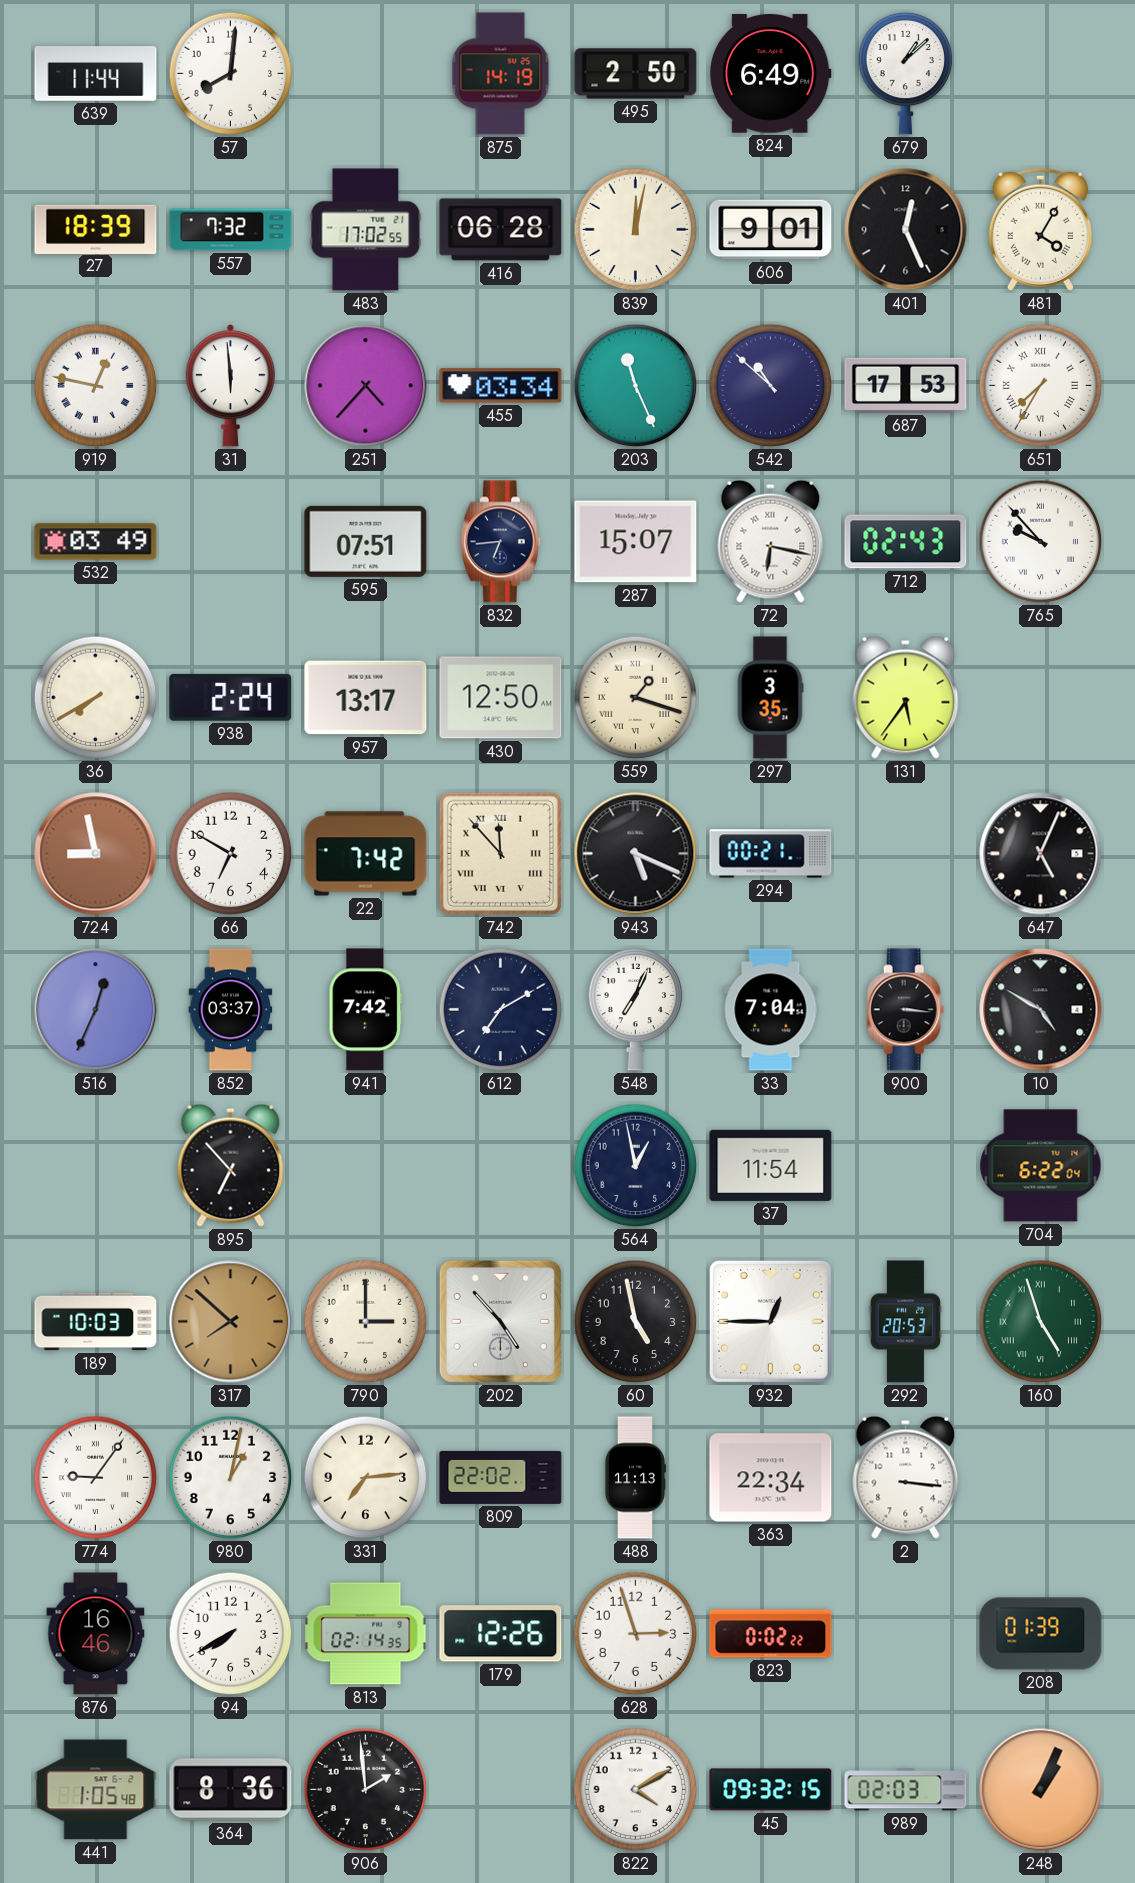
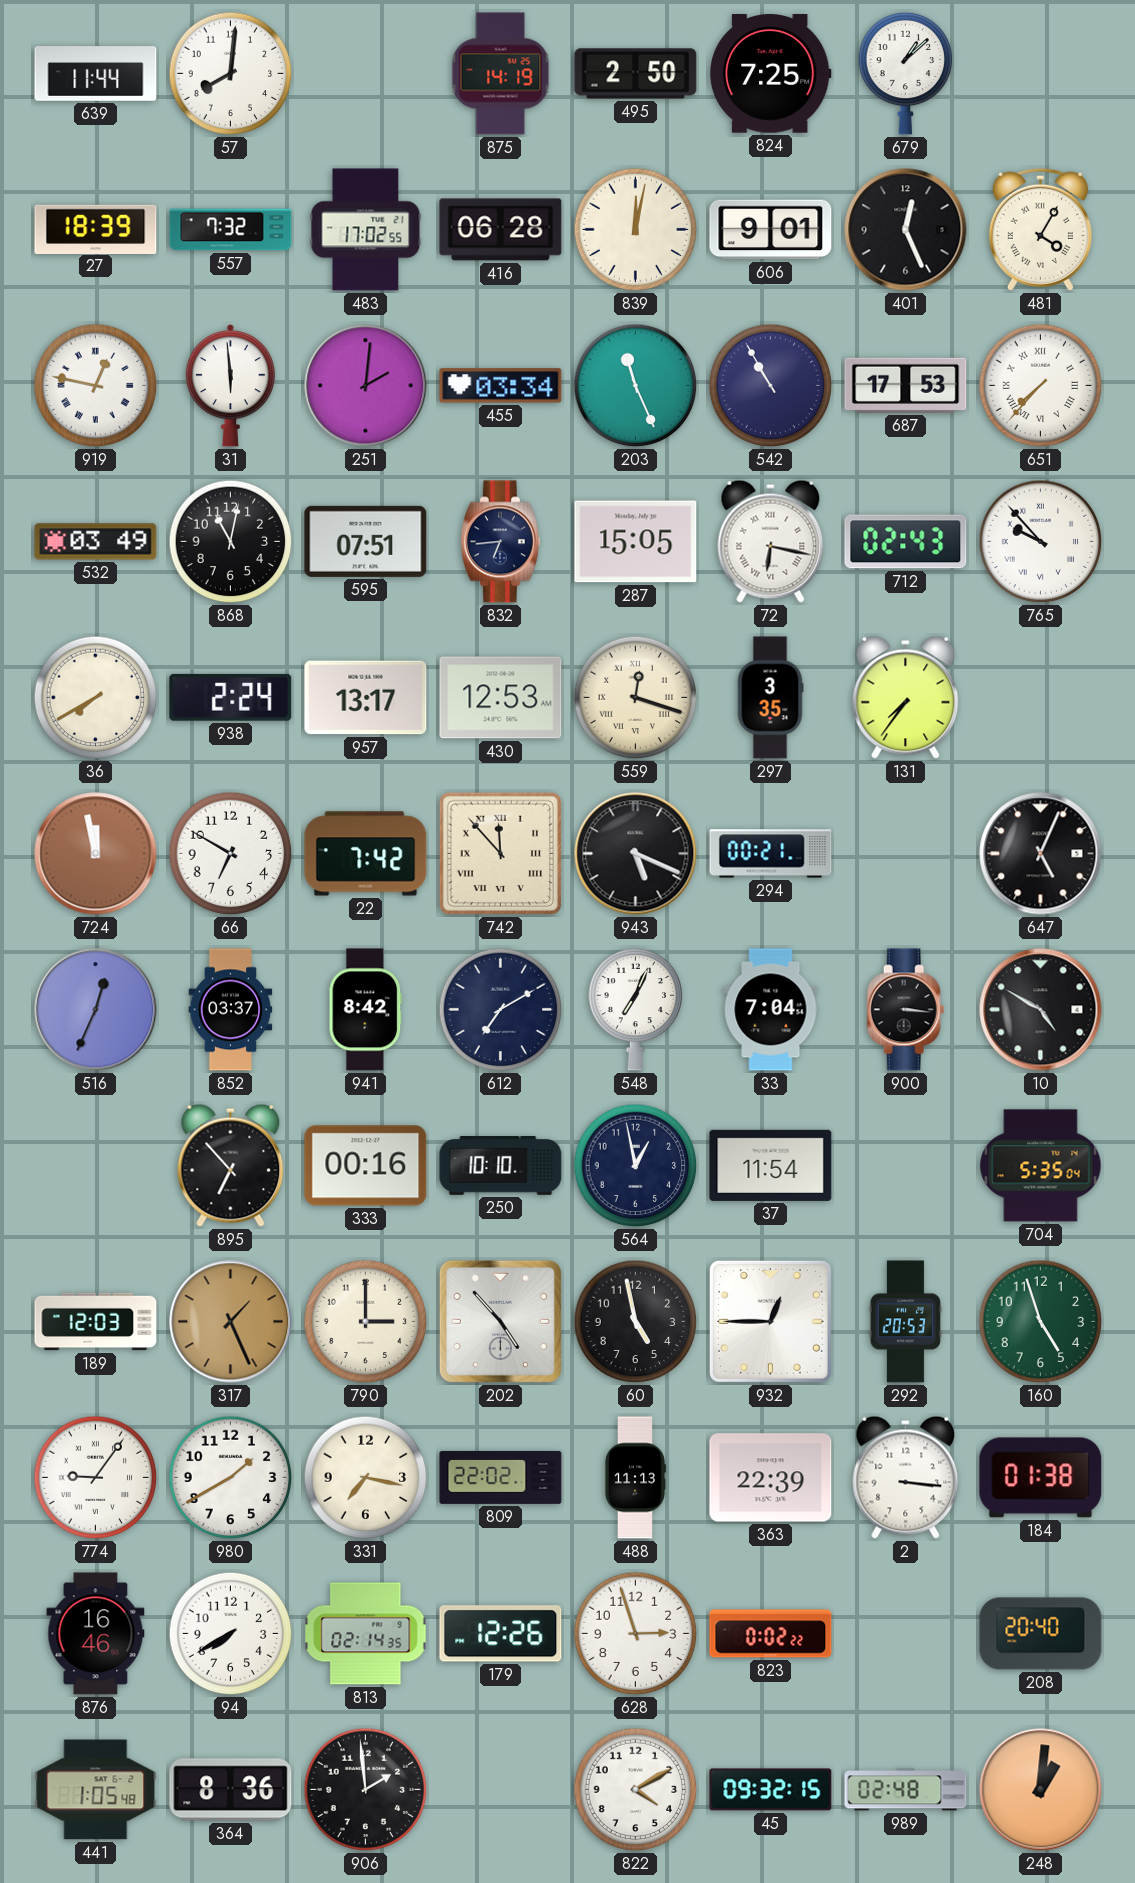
824: 6:49 -> 7:25
251: 4:37 -> 2:01
542: 10:52 -> 10:55
651: 7:35 -> 7:37
868: none -> 11:02
287: 15:07 -> 15:05
430: 12:50 -> 12:53
559: 1:18 -> 12:18
131: 5:36 -> 7:36
724: 8:58 -> 11:58
941: 7:42 -> 8:42
333: none -> 00:16
250: none -> 10:10
704: 6:22 -> 5:35
189: 10:03 -> 12:03
317: 7:52 -> 1:26
160 numerals: Roman -> Arabic
980: 1:02 -> 1:40
331: 7:14 -> 7:17
363: 22:34 -> 22:39
184: none -> 01:38
208: 01:39 -> 20:40
989: 02:03 -> 02:48
248: 1:04 -> 1:01
